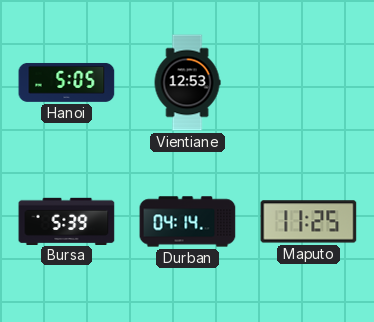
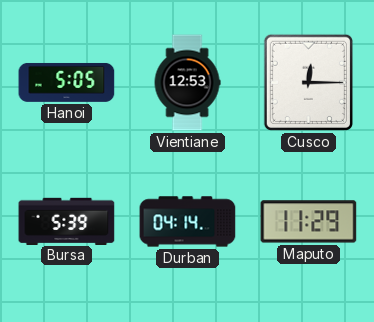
Cusco: none -> 12:15
Maputo: 11:25 -> 11:29
